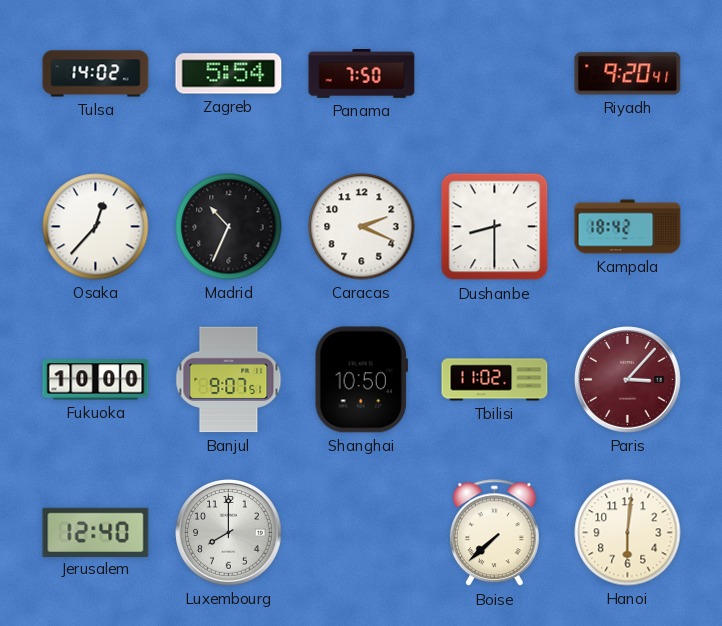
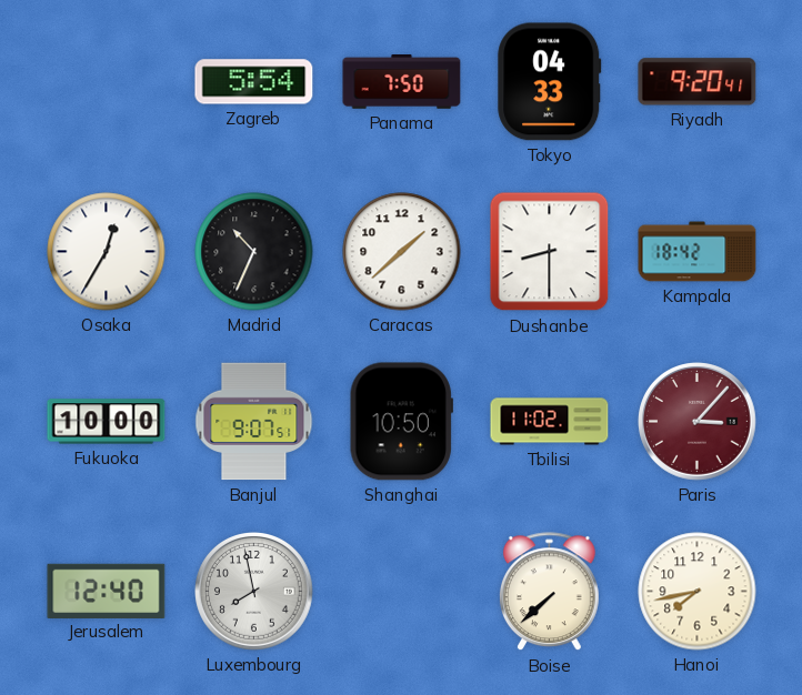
Tulsa: 14:02 -> none
Tokyo: none -> 04:33
Osaka: 12:37 -> 12:35
Caracas: 2:19 -> 1:38
Luxembourg: 8:00 -> 7:58
Hanoi: 6:01 -> 7:43
